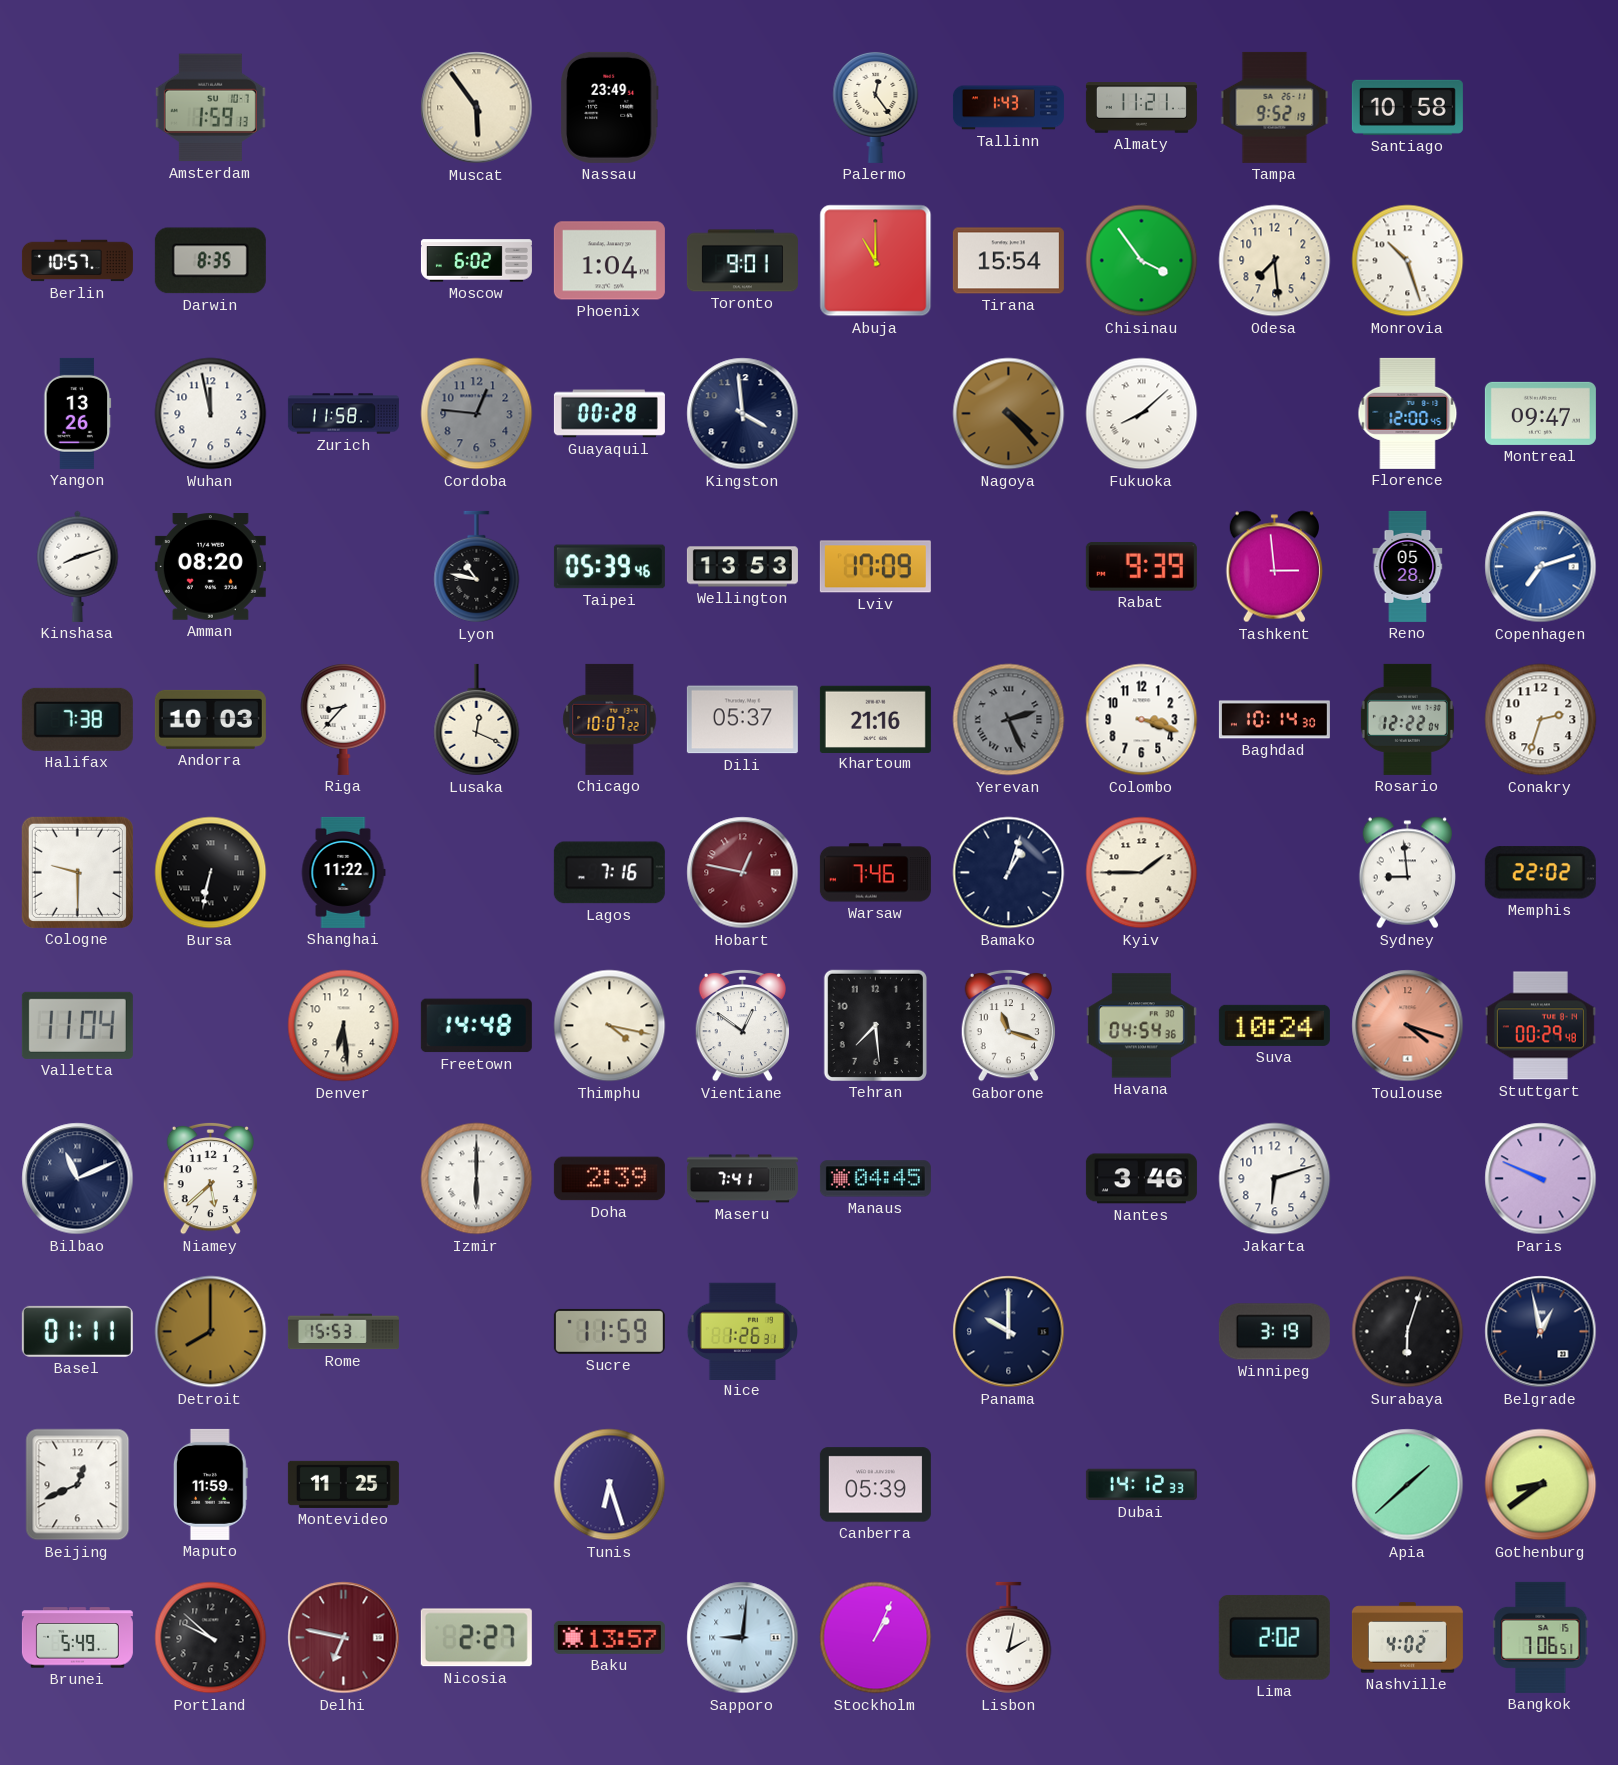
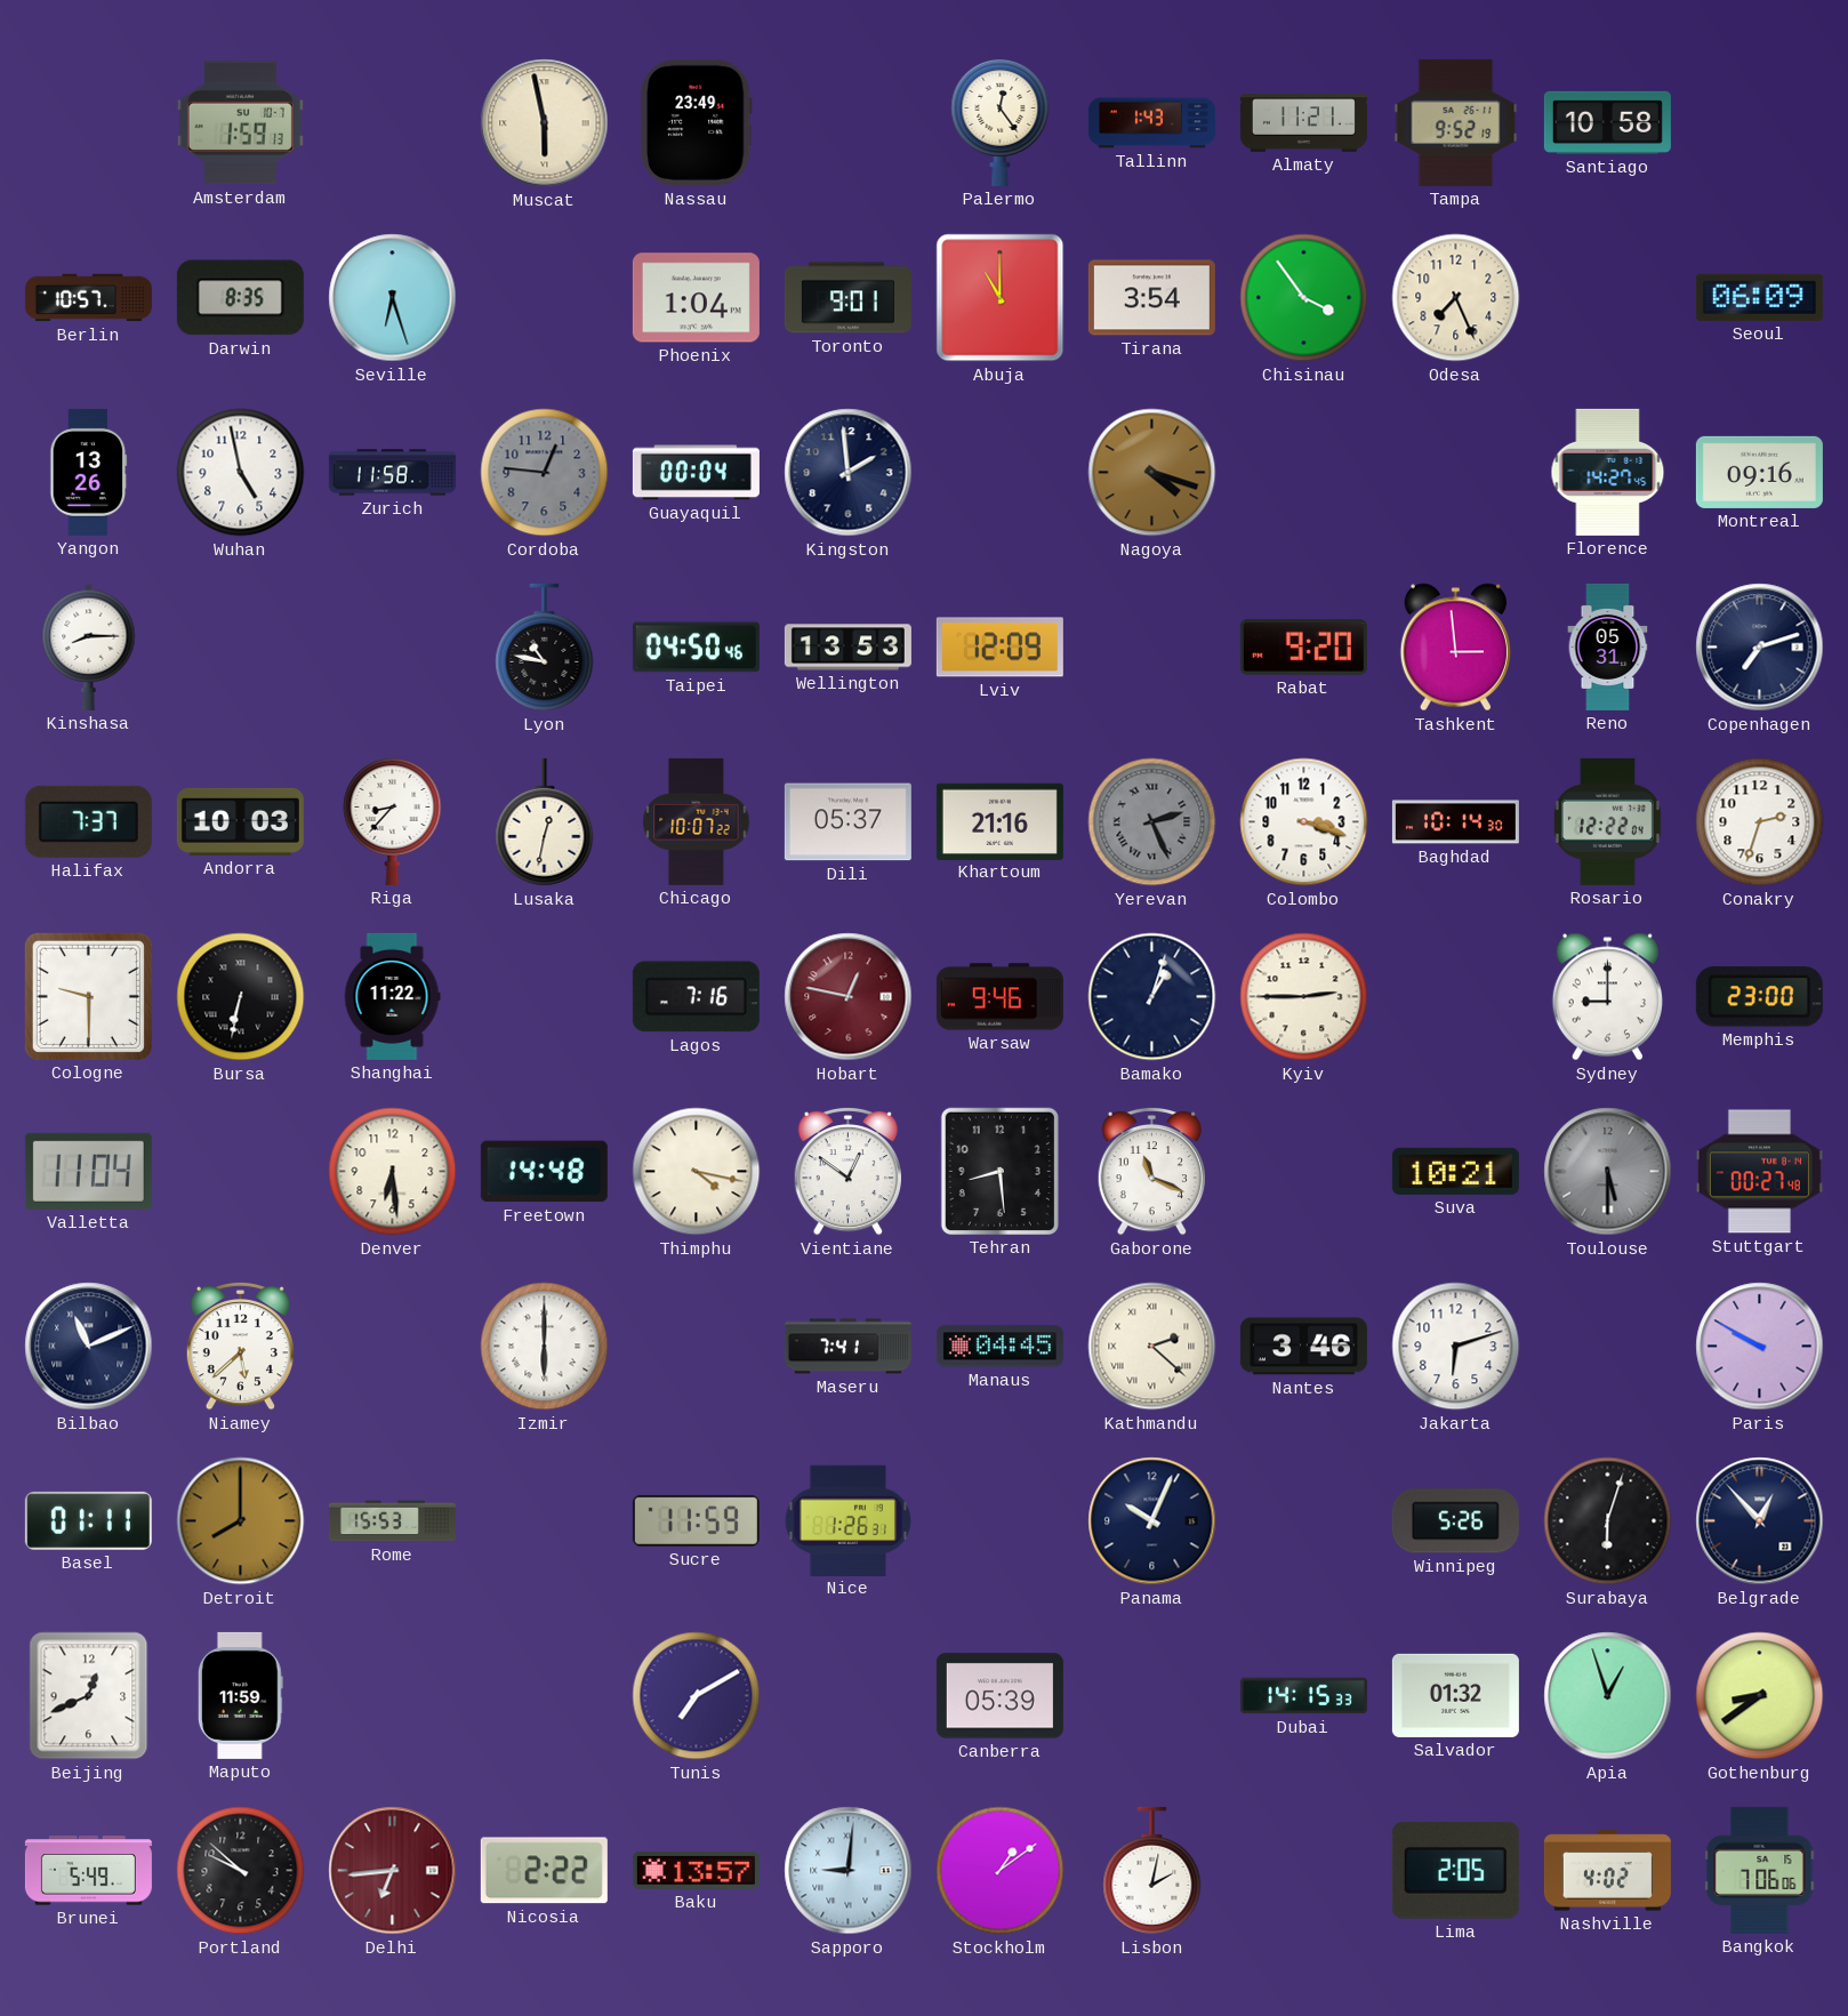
Muscat: 5:54 -> 5:58
Seville: none -> 6:27
Moscow: 6:02 -> none
Tirana: 15:54 -> 3:54
Odesa: 7:29 -> 7:26
Monrovia: 10:27 -> none
Seoul: none -> 06:09
Wuhan: 11:58 -> 4:58
Guayaquil: 00:28 -> 00:04
Kingston: 3:59 -> 1:59
Nagoya: 4:23 -> 4:18
Fukuoka: 8:08 -> none
Florence: 12:00 -> 14:27
Montreal: 09:47 -> 09:16
Kinshasa: 8:12 -> 8:15
Amman: 08:20 -> none
Taipei: 05:39 -> 04:50
Lviv: 17:09 -> 12:09
Rabat: 9:39 -> 9:20
Reno: 05:28 -> 05:31
Copenhagen dial: blue -> navy
Halifax: 7:38 -> 7:37
Lusaka: 12:19 -> 12:32
Warsaw: 7:46 -> 9:46
Kyiv: 1:45 -> 2:45
Sydney: 8:59 -> 9:00
Memphis: 22:02 -> 23:00
Tehran: 7:29 -> 8:29
Gaborone: 11:18 -> 11:19
Havana: 04:54 -> none
Suva: 10:24 -> 10:21
Toulouse: 4:18 -> 5:30
Toulouse dial: salmon -> grey
Stuttgart: 00:29 -> 00:27
Doha: 2:39 -> none
Kathmandu: none -> 2:22
Paris: 9:49 -> 9:50
Panama: 10:00 -> 10:04
Winnipeg: 3:19 -> 5:26
Belgrade: 12:58 -> 12:53
Montevideo: 11:25 -> none
Tunis: 6:27 -> 7:10
Dubai: 14:12 -> 14:15
Salvador: none -> 01:32
Apia: 1:38 -> 12:57
Delhi: 6:47 -> 6:44
Nicosia: 2:27 -> 2:22
Stockholm: 1:04 -> 1:09
Lima: 2:02 -> 2:05
Bangkok: 7:06:51 -> 7:06:06
